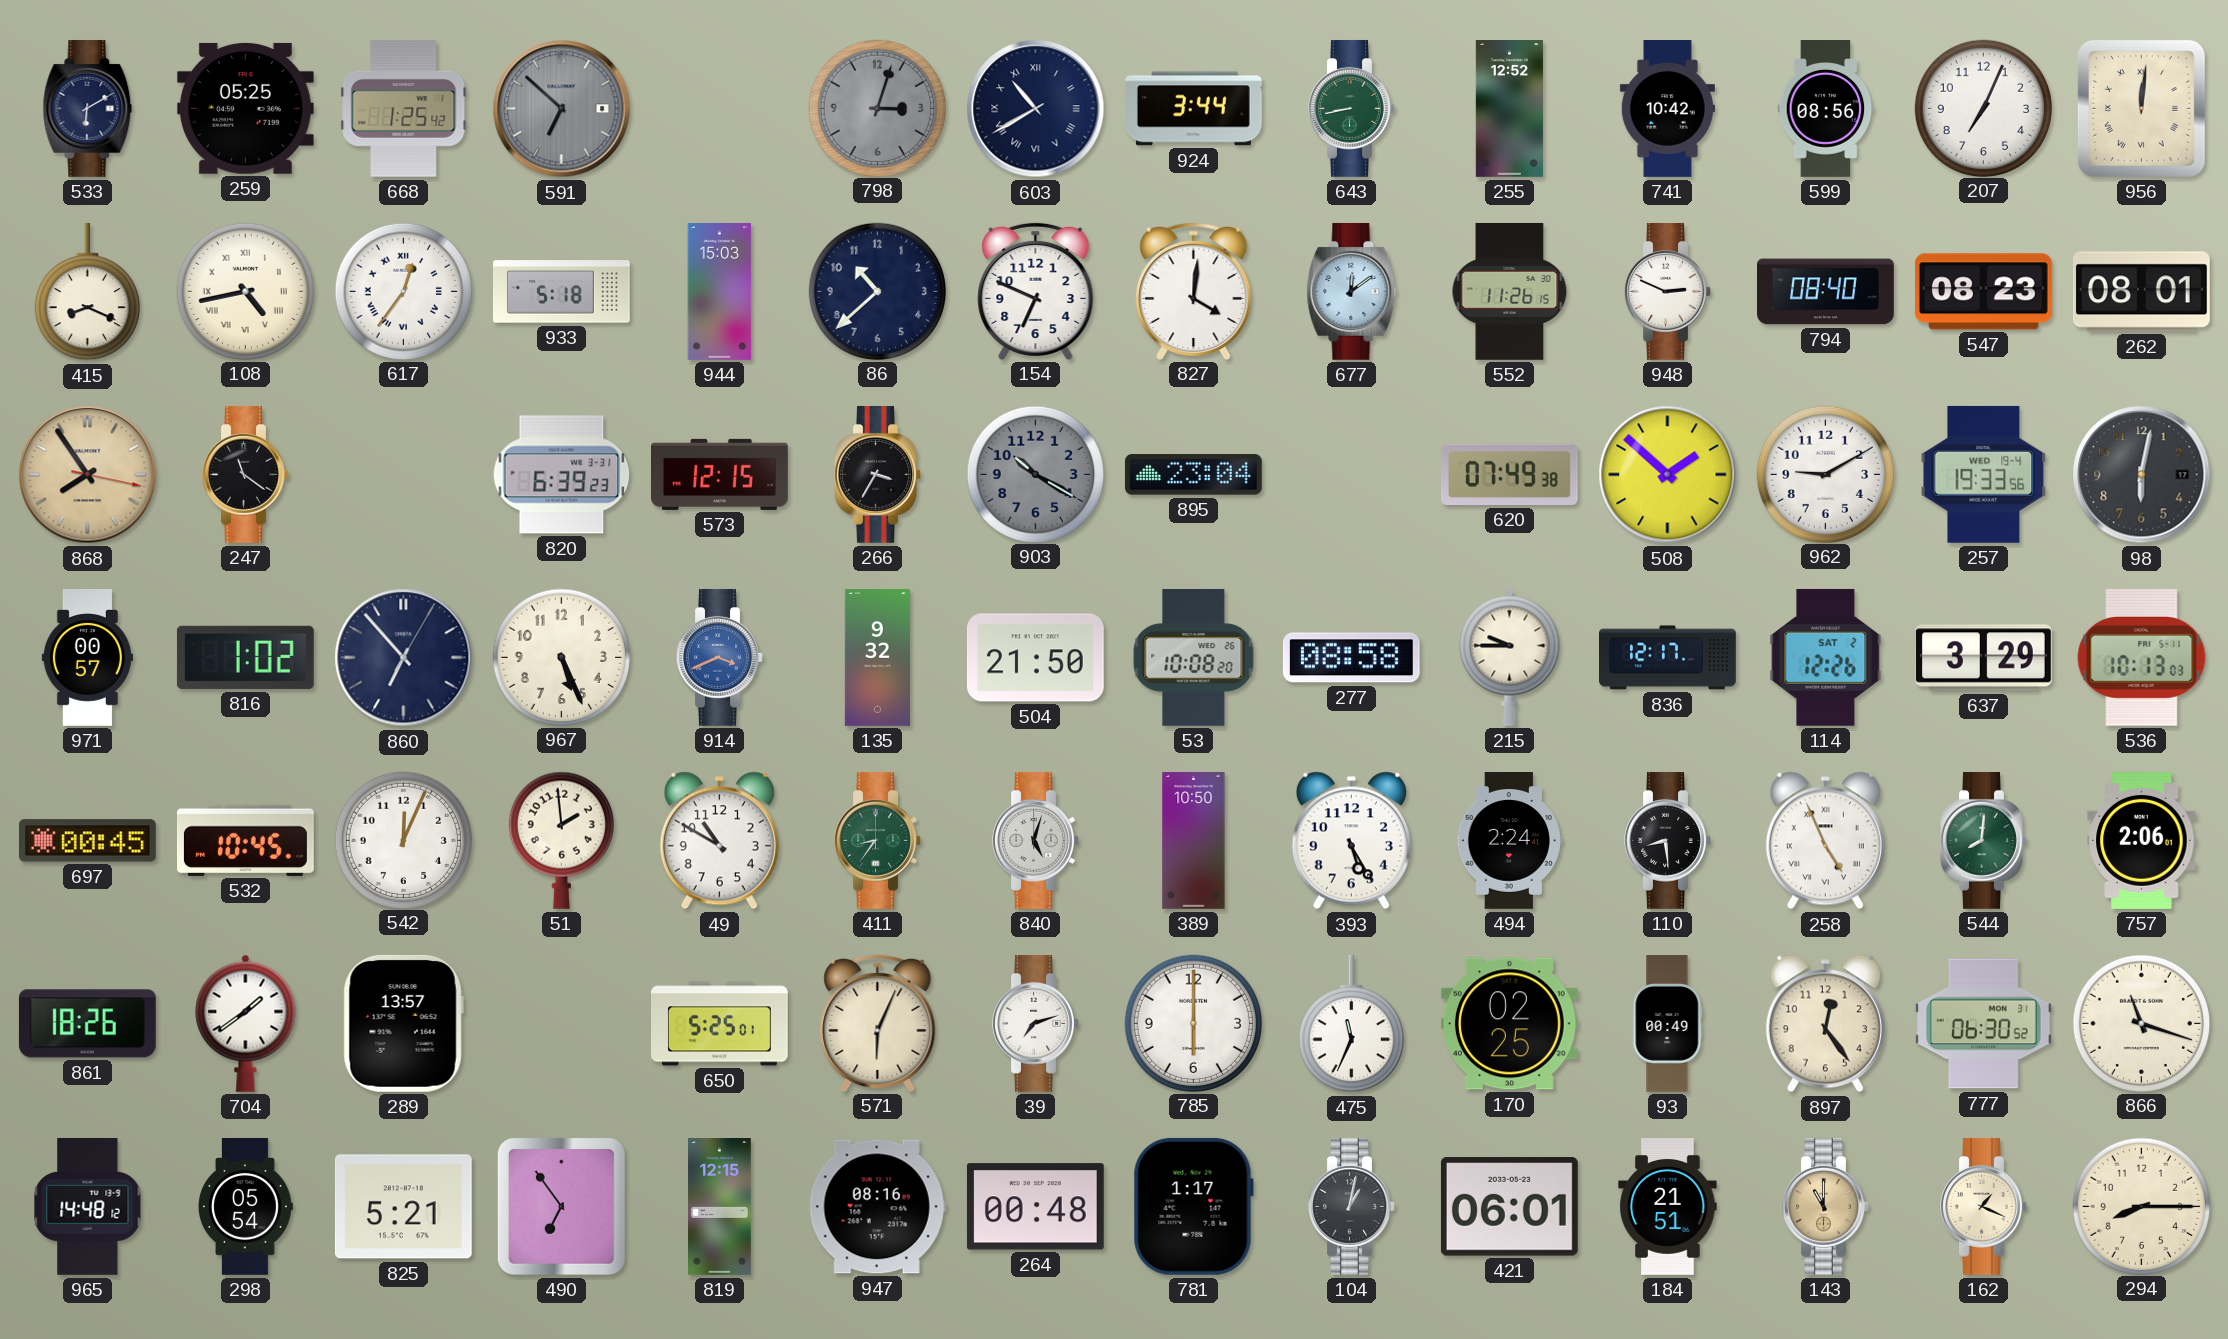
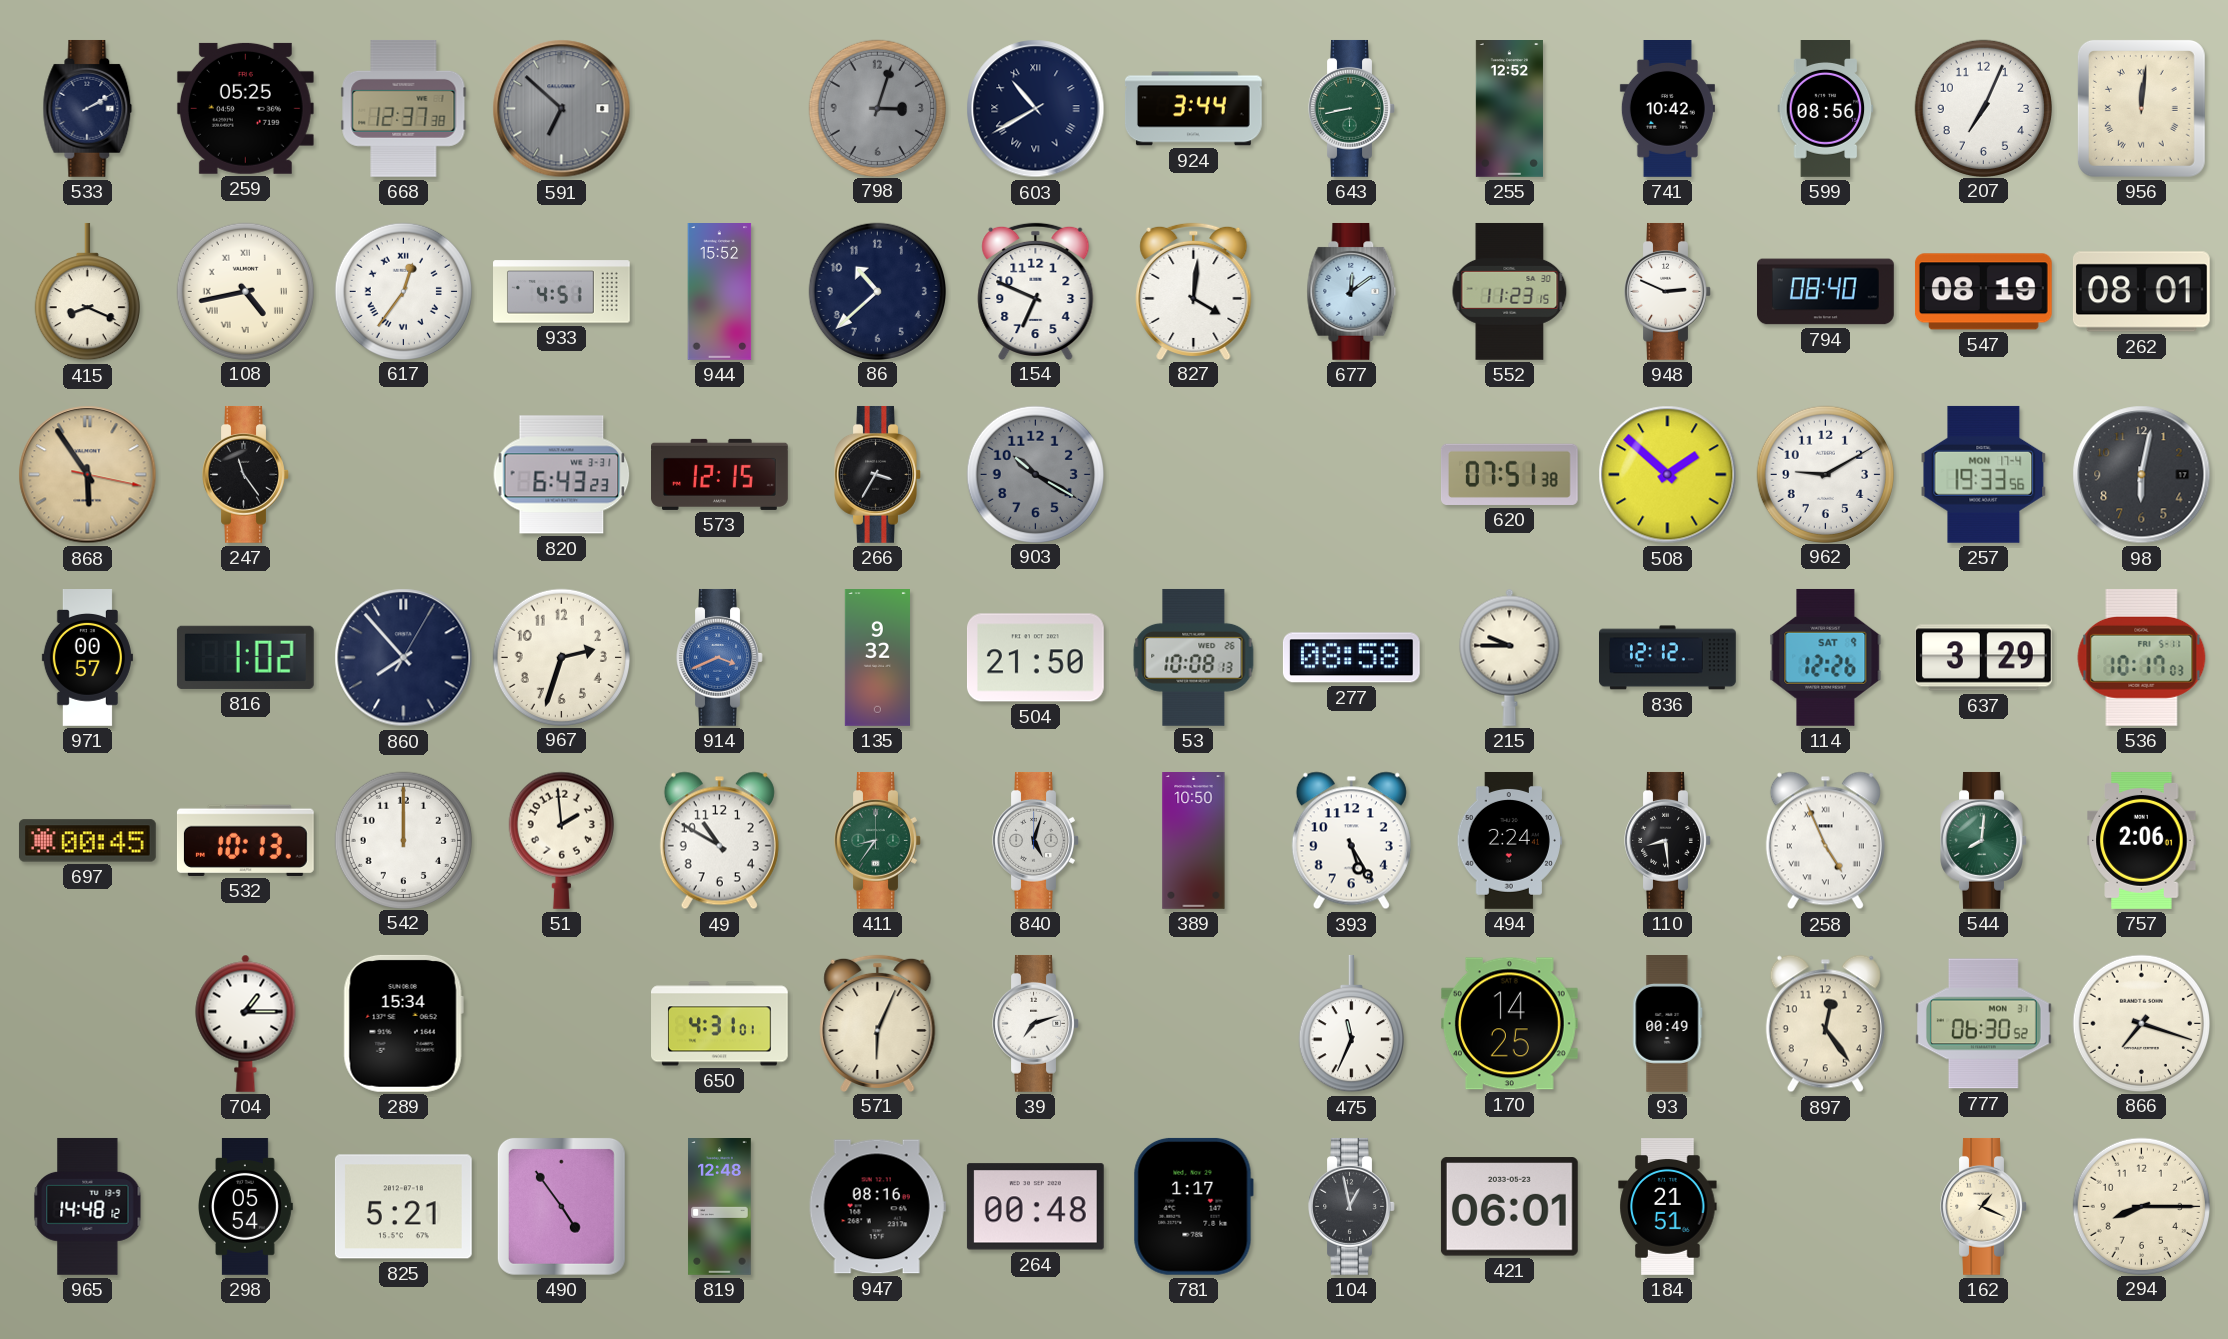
533: 6:10 -> 2:10
668: 1:25 -> 12:37
933: 5:18 -> 4:51
944: 15:03 -> 15:52
552: 11:26 -> 11:23
547: 08:23 -> 08:19
868: 7:54 -> 5:54
247: 11:21 -> 11:24
820: 6:39 -> 6:43
895: 23:04 -> none
620: 07:49 -> 07:51
257 date: WED 19-4 -> MON 17-4
860: 6:53 -> 7:53
967: 5:26 -> 2:33
53: 10:08:20 -> 10:08:13
836: 12:17 -> 12:12
114 date: SAT 2 -> SAT 9
536: 10:13 -> 10:17
532: 10:45 -> 10:13
542: 12:04 -> 12:00
861: 18:26 -> none
704: 1:39 -> 1:15
289: 13:57 -> 15:34
650: 5:25 -> 4:31
785: 6:00 -> none
170: 02:25 -> 14:25
866: 11:18 -> 7:18
490: 6:54 -> 4:54
819: 12:15 -> 12:48
104: 1:02 -> 12:58
143: 11:00 -> none
